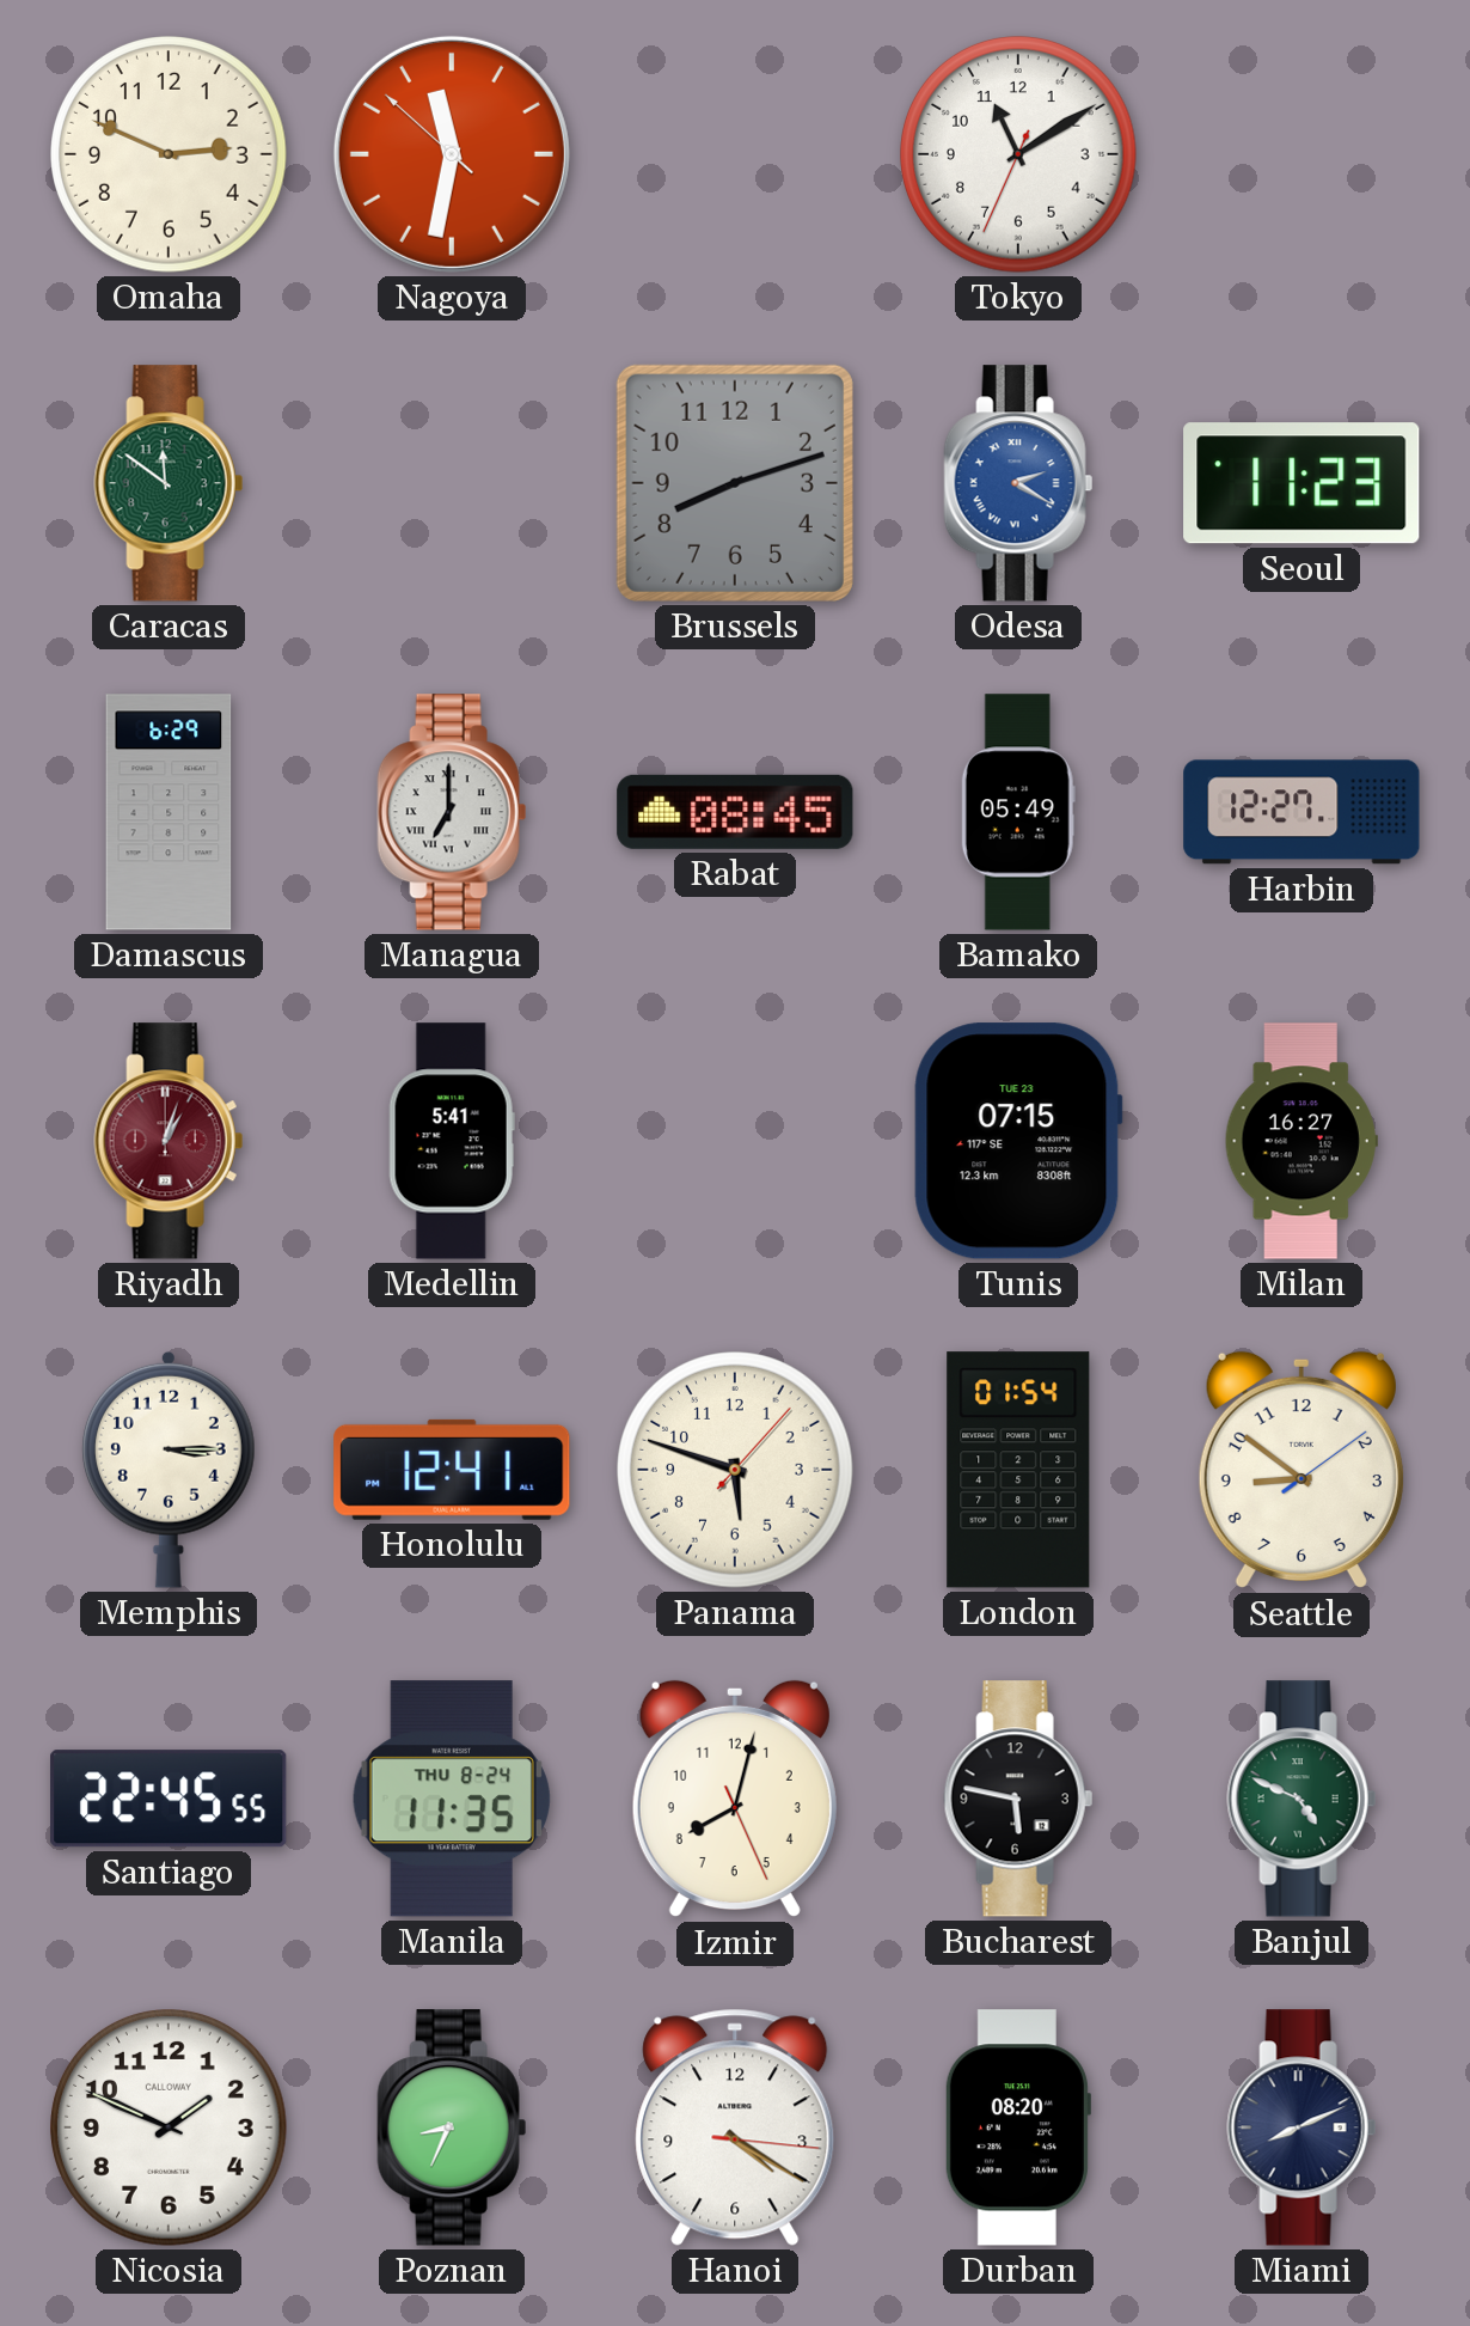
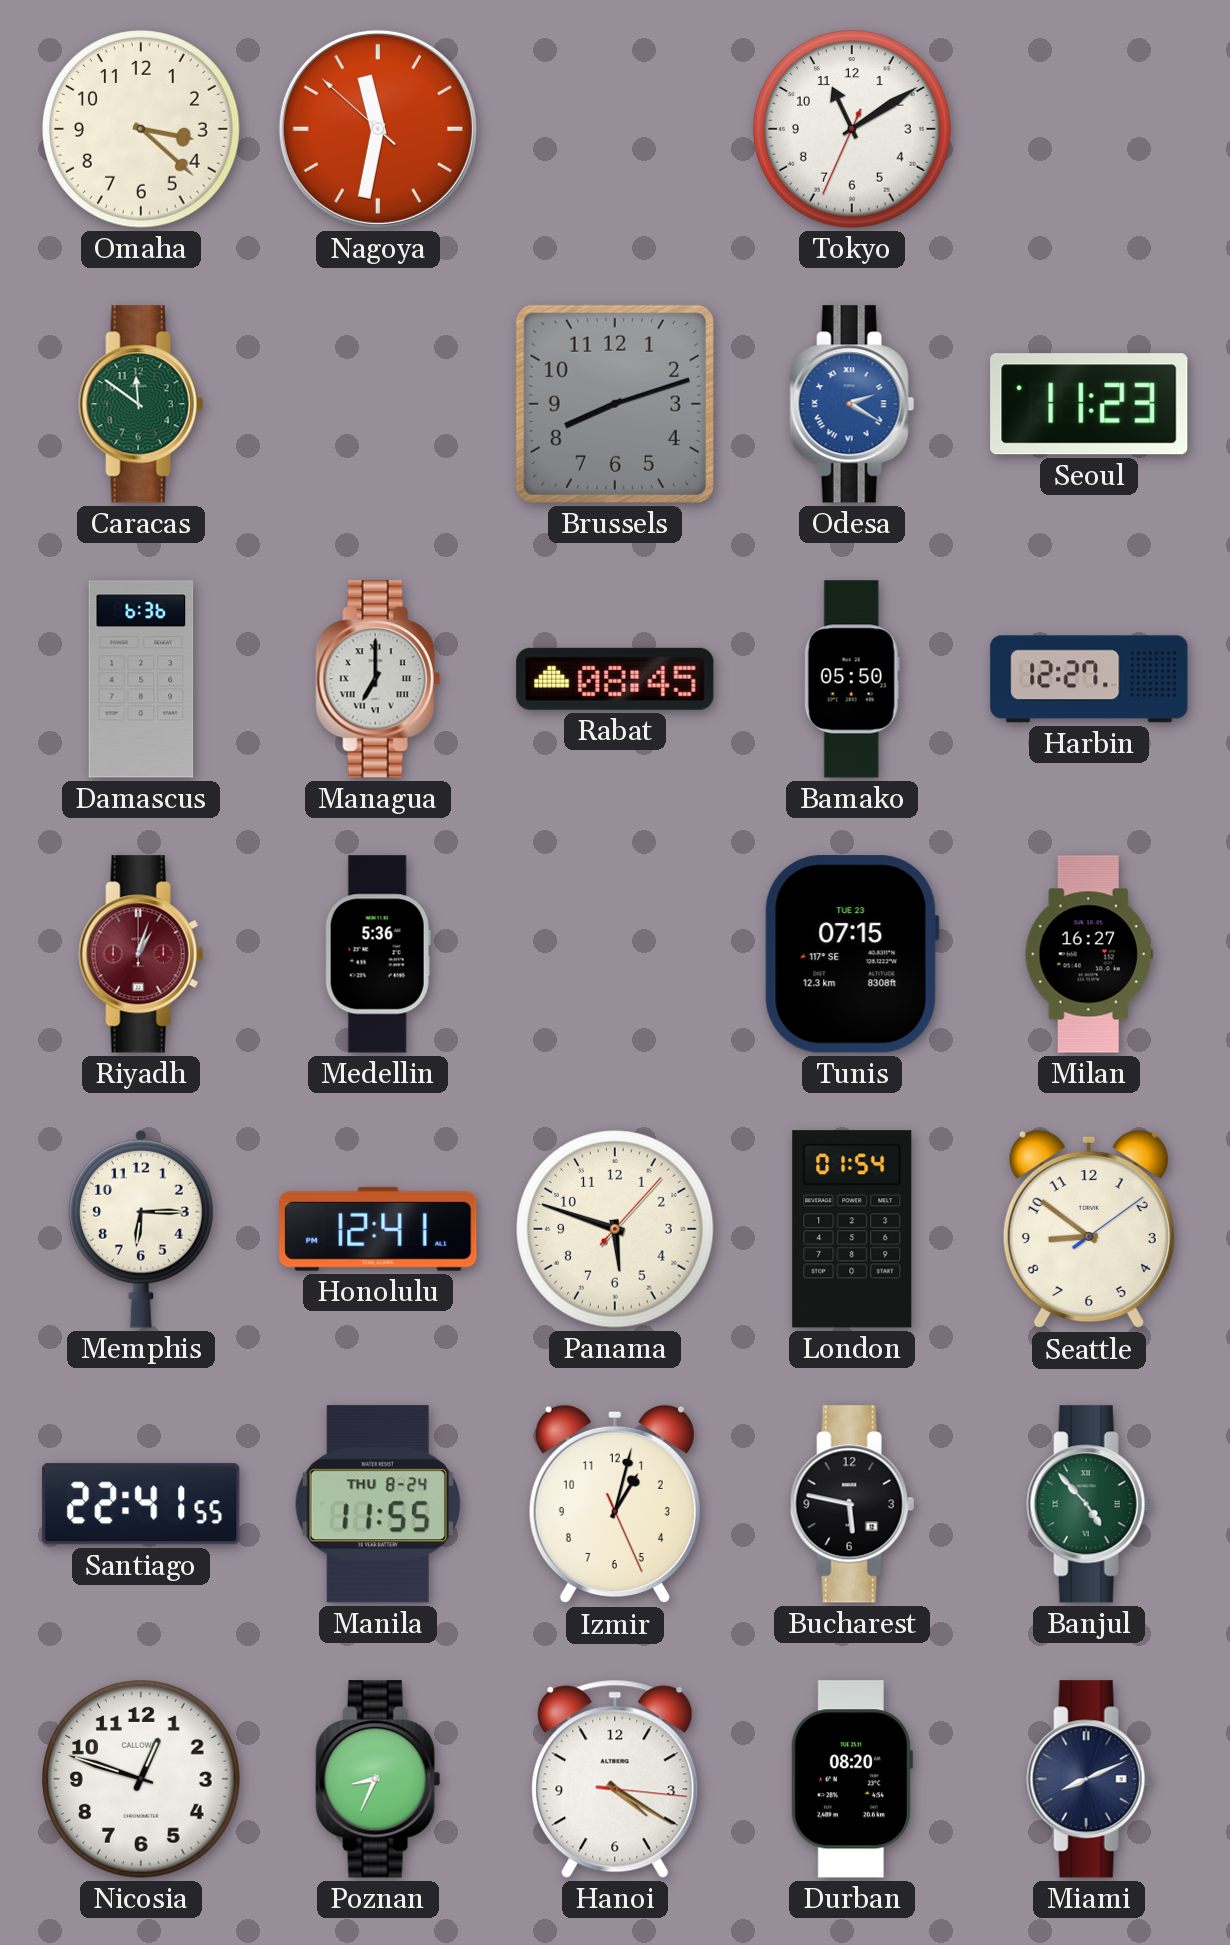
Omaha: 2:49 -> 3:22
Damascus: 6:29 -> 6:36
Bamako: 05:49 -> 05:50
Medellin: 5:41 -> 5:36
Memphis: 3:15 -> 6:15
Santiago: 22:45 -> 22:41
Manila: 11:35 -> 11:55
Izmir: 8:02 -> 1:02
Banjul: 4:49 -> 4:53
Nicosia: 1:49 -> 12:48
